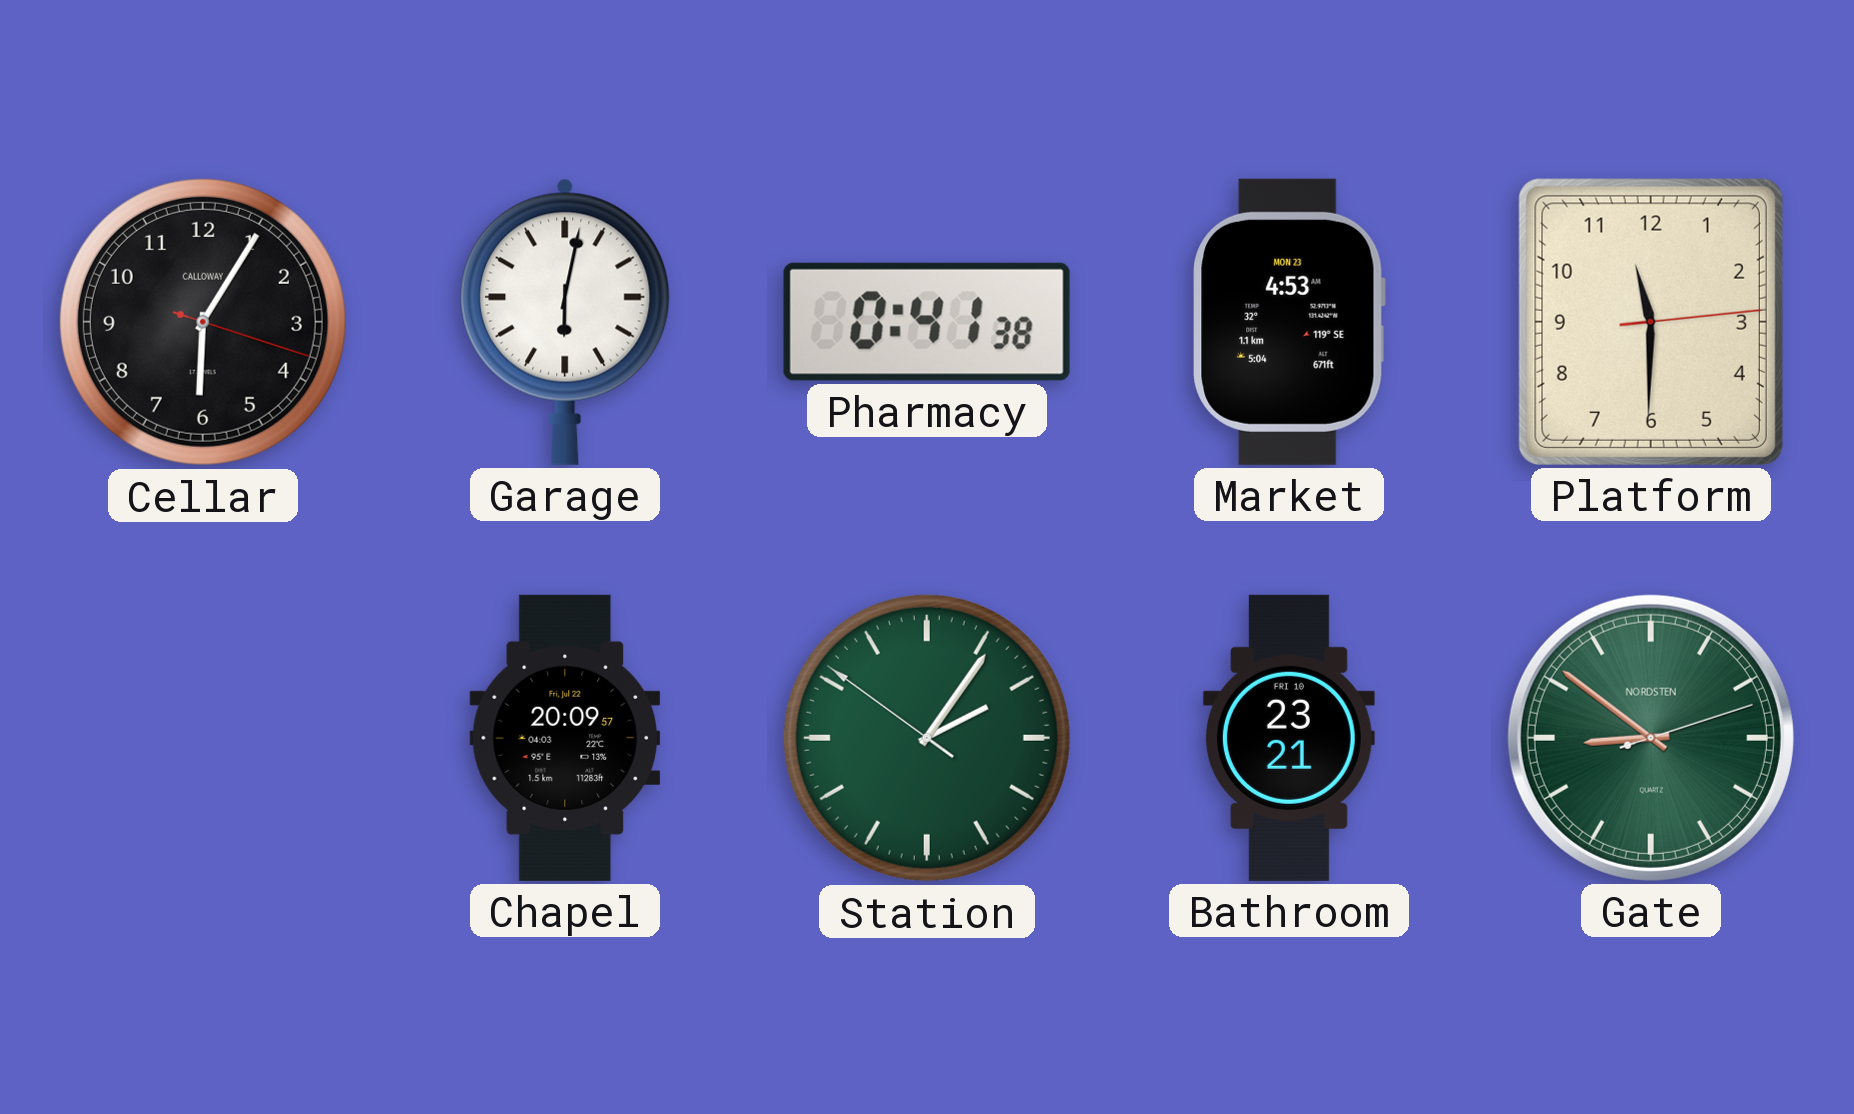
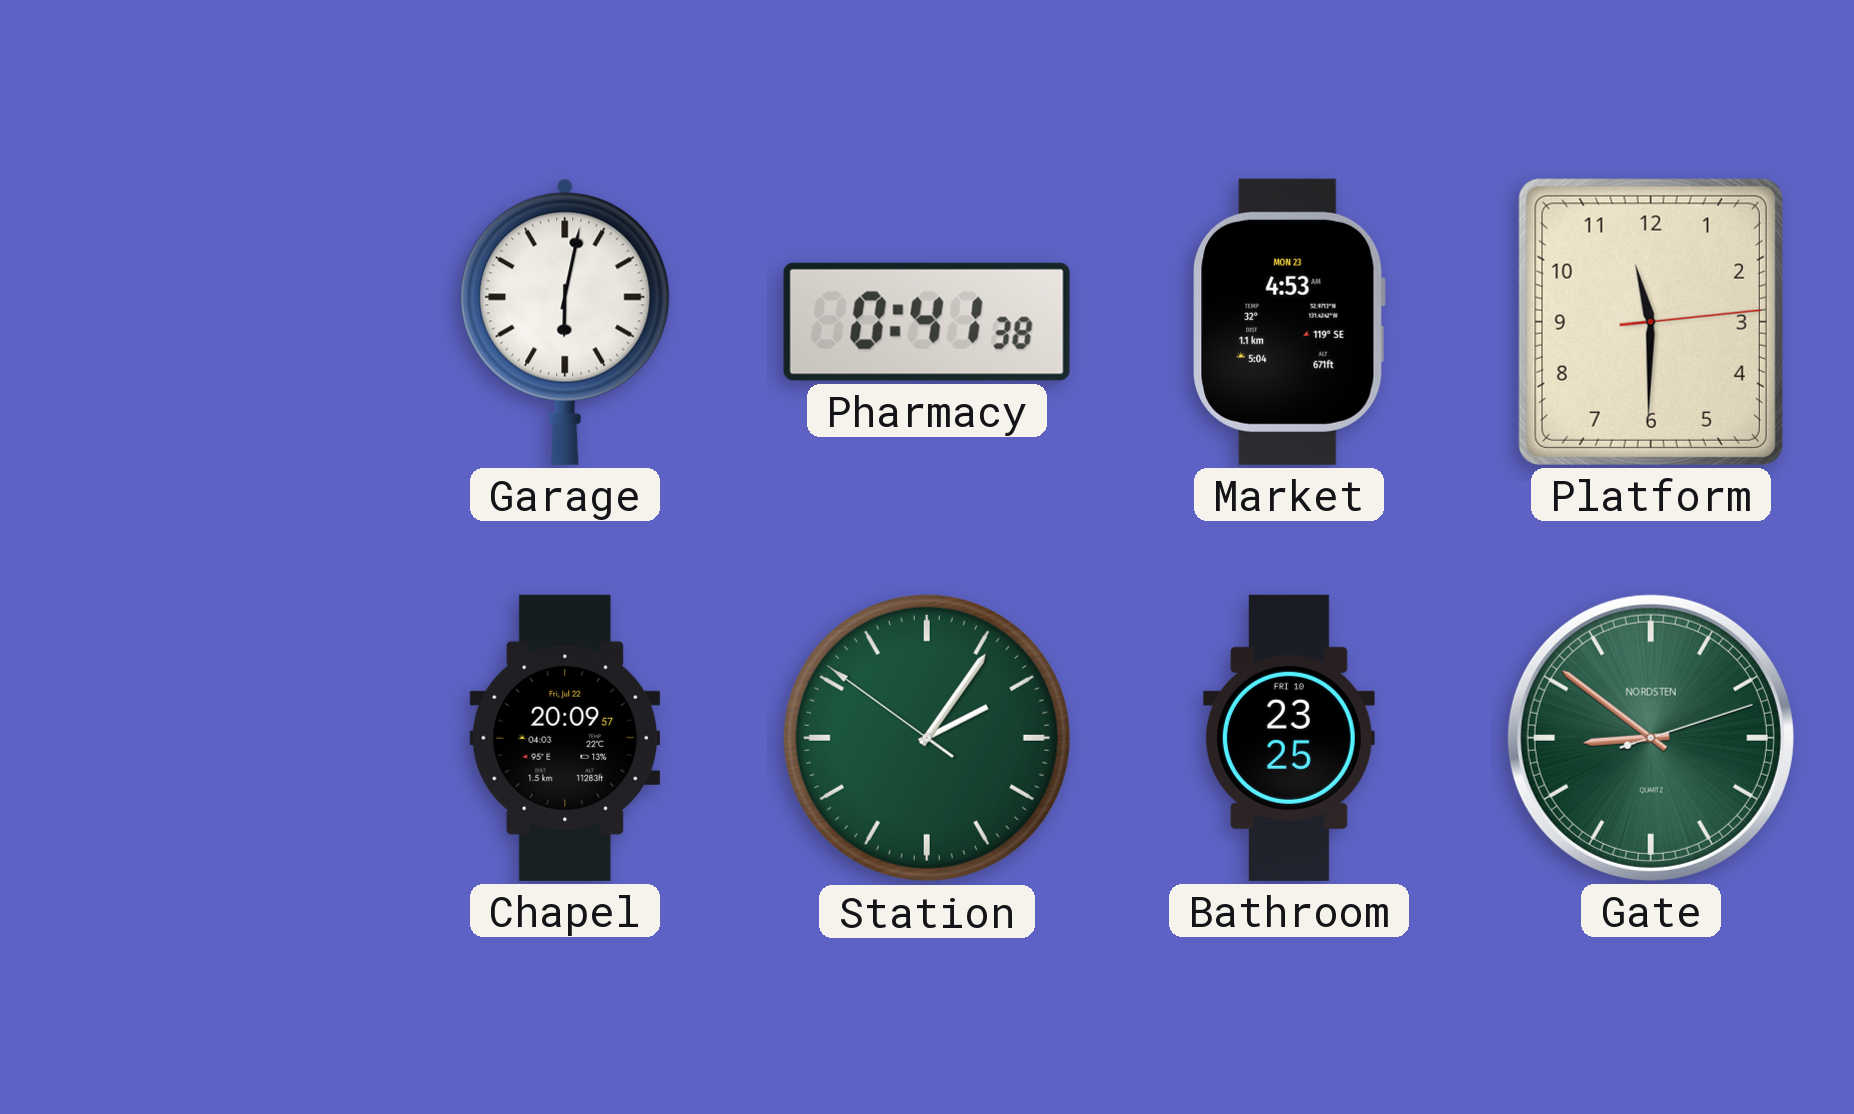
Cellar: 6:05 -> none
Bathroom: 23:21 -> 23:25
